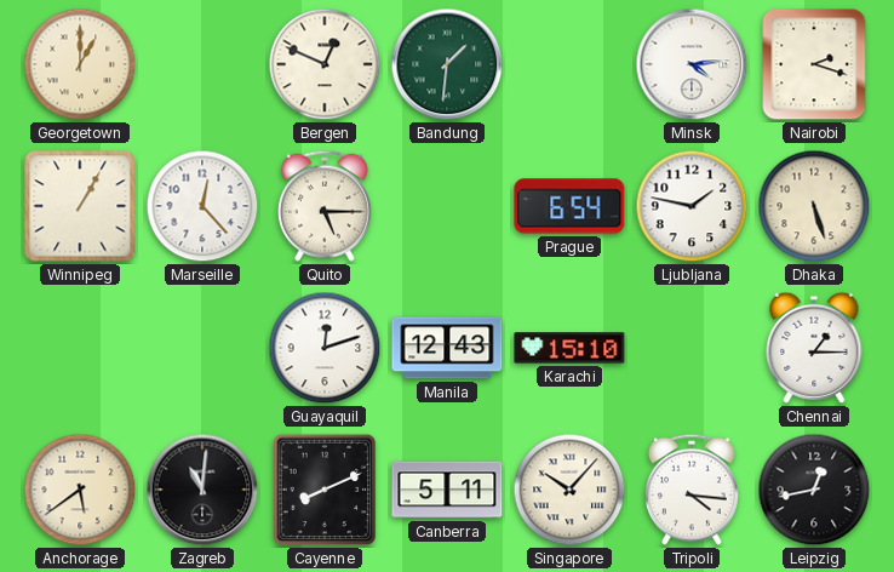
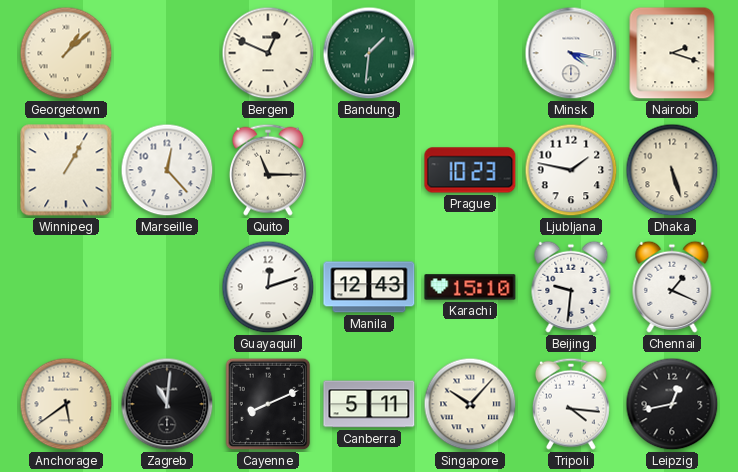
Georgetown: 1:00 -> 1:08
Minsk: 4:14 -> 4:17
Quito: 5:15 -> 11:15
Prague: 6:54 -> 10:23
Beijing: none -> 9:31
Chennai: 1:15 -> 1:19
